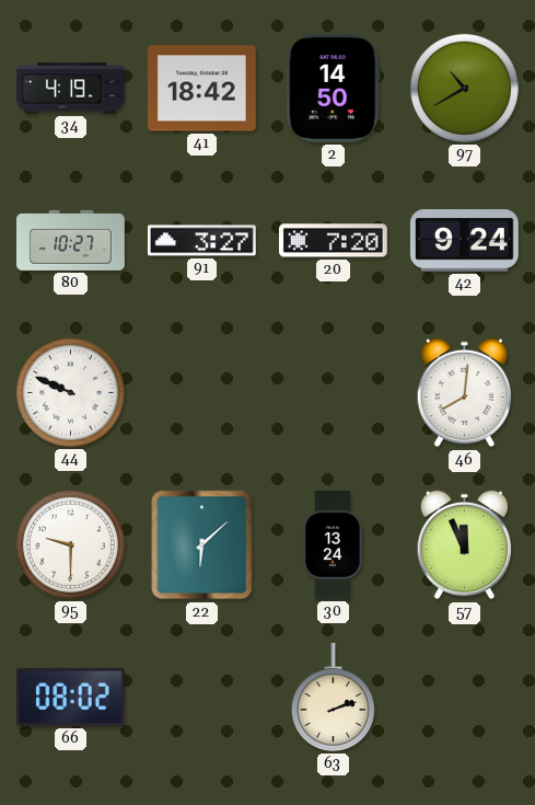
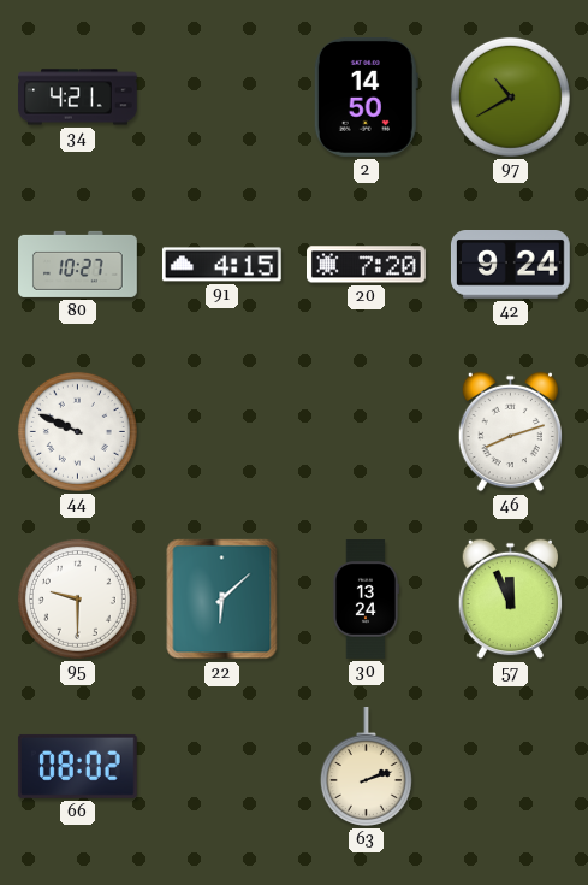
34: 4:19 -> 4:21
41: 18:42 -> none
91: 3:27 -> 4:15
46: 8:01 -> 8:12
